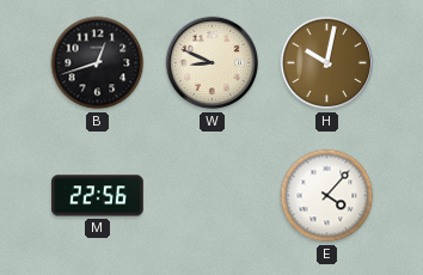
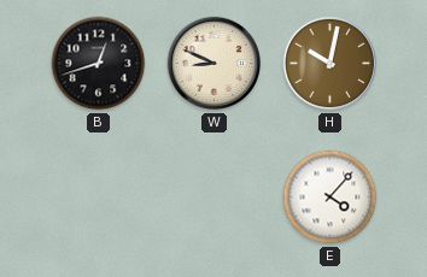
M: 22:56 -> none
